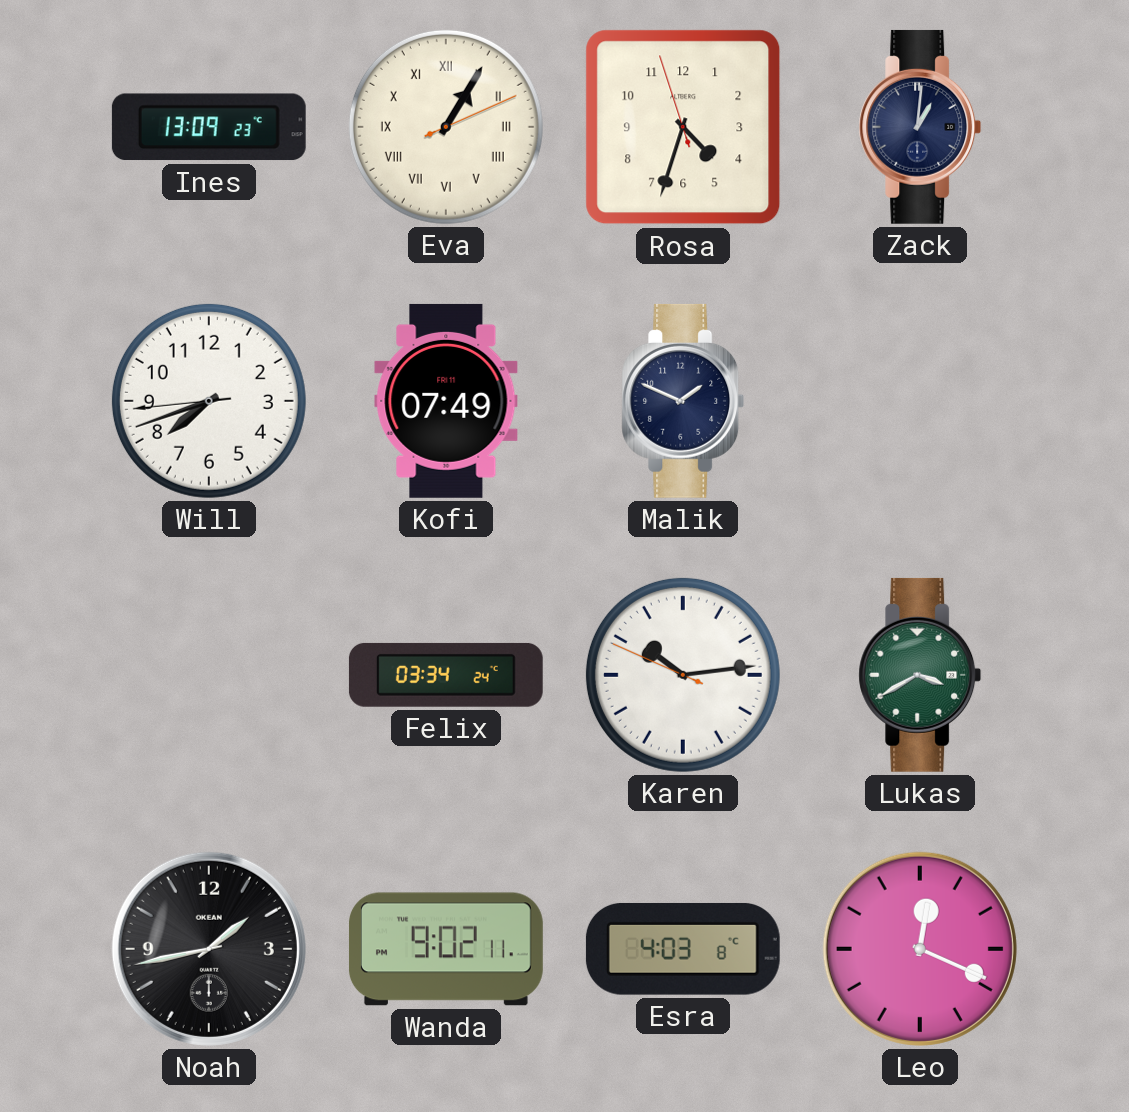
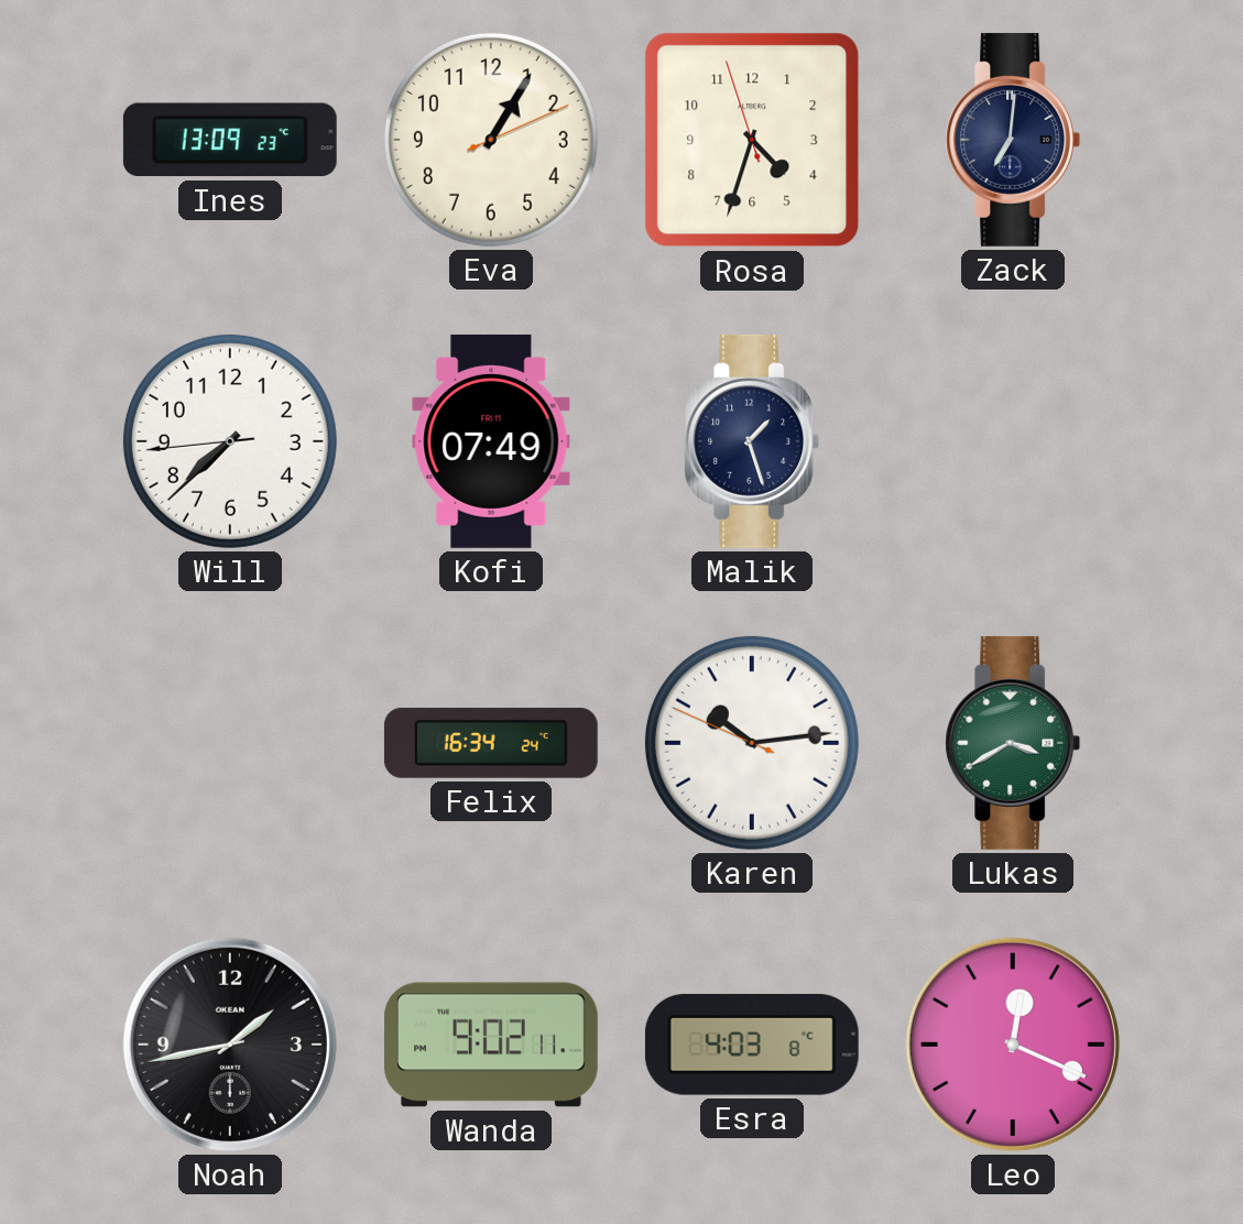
Eva numerals: Roman -> Arabic
Zack: 1:01 -> 7:01
Will: 7:41 -> 7:37
Malik: 1:49 -> 1:27
Felix: 03:34 -> 16:34
